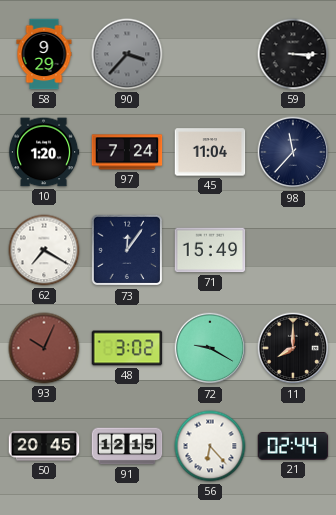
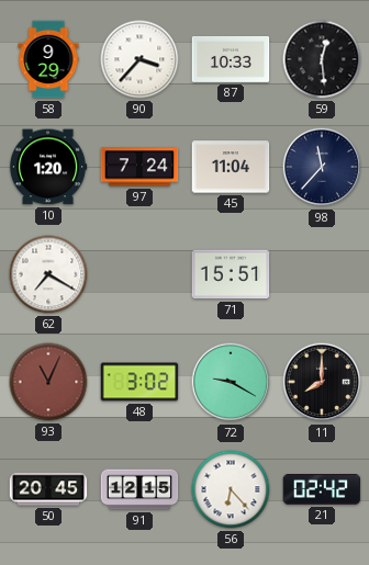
90 dial: grey -> white
87: none -> 10:33
59: 3:15 -> 12:29
73: 12:06 -> none
71: 15:49 -> 15:51
93: 10:04 -> 11:04
21: 02:44 -> 02:42
